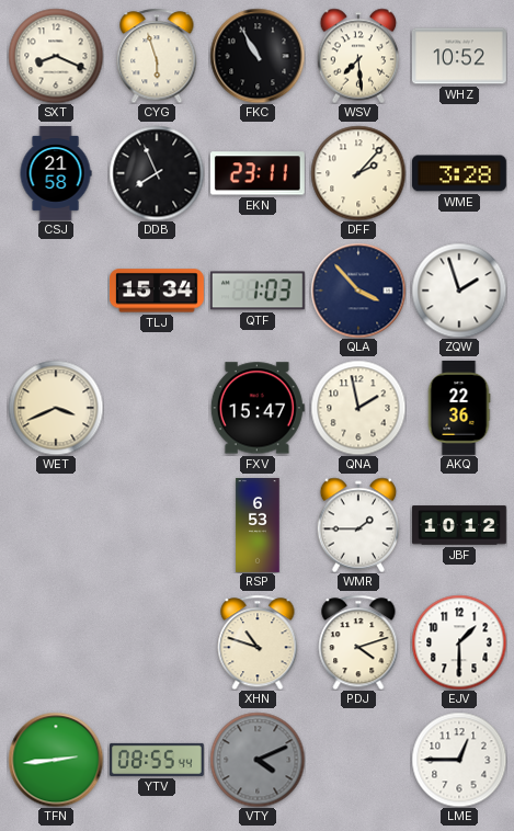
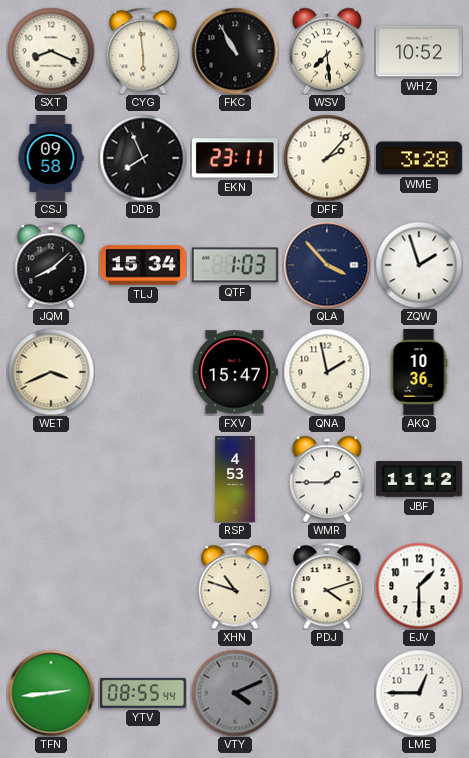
CYG: 5:57 -> 5:59
CSJ: 21:58 -> 09:58
JQM: none -> 8:08
AKQ: 22:36 -> 10:36
RSP: 6:53 -> 4:53
JBF: 10:12 -> 11:12
